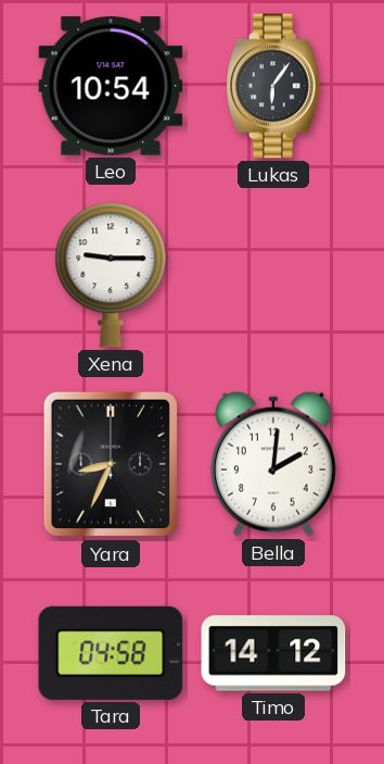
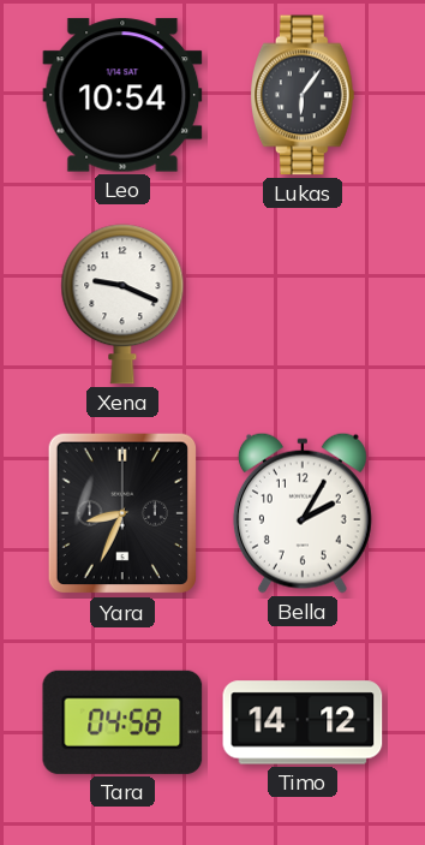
Xena: 9:15 -> 9:19
Bella: 2:01 -> 2:05
